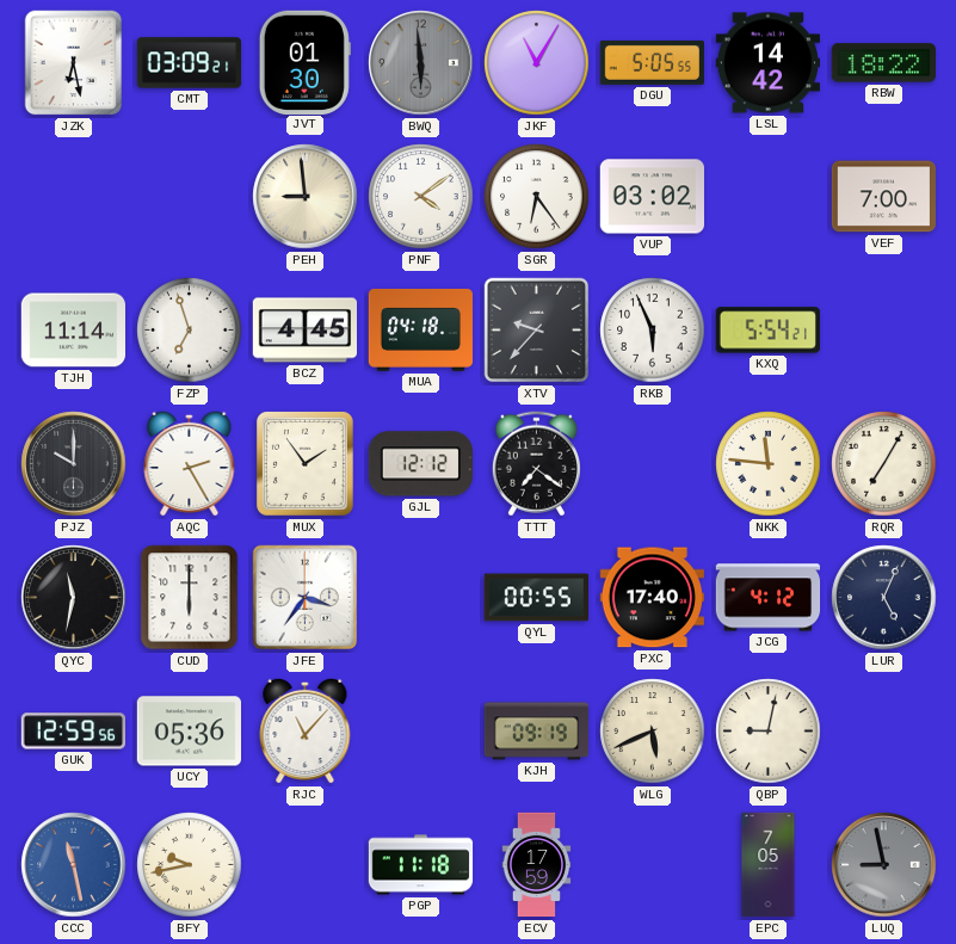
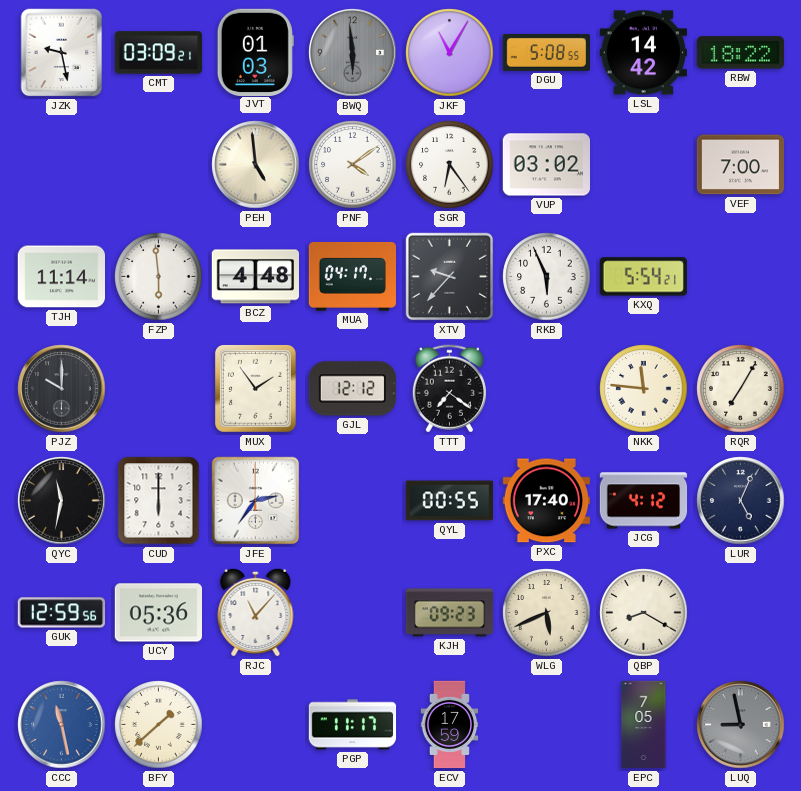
JZK: 6:28 -> 9:28
JVT: 01:30 -> 01:03
DGU: 5:05 -> 5:08
PEH: 8:59 -> 4:59
FZP: 6:57 -> 5:59
BCZ: 4:45 -> 4:48
MUA: 04:18 -> 04:17
AQC: 2:25 -> none
JFE: 3:36 -> 2:36
KJH: 09:19 -> 09:23
QBP: 9:02 -> 8:20
BFY: 9:43 -> 1:38
PGP: 11:18 -> 11:17
